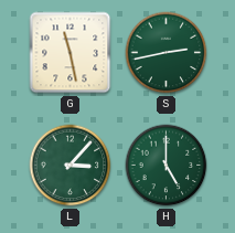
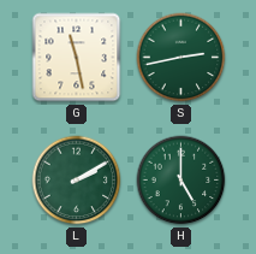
L: 3:07 -> 2:10
